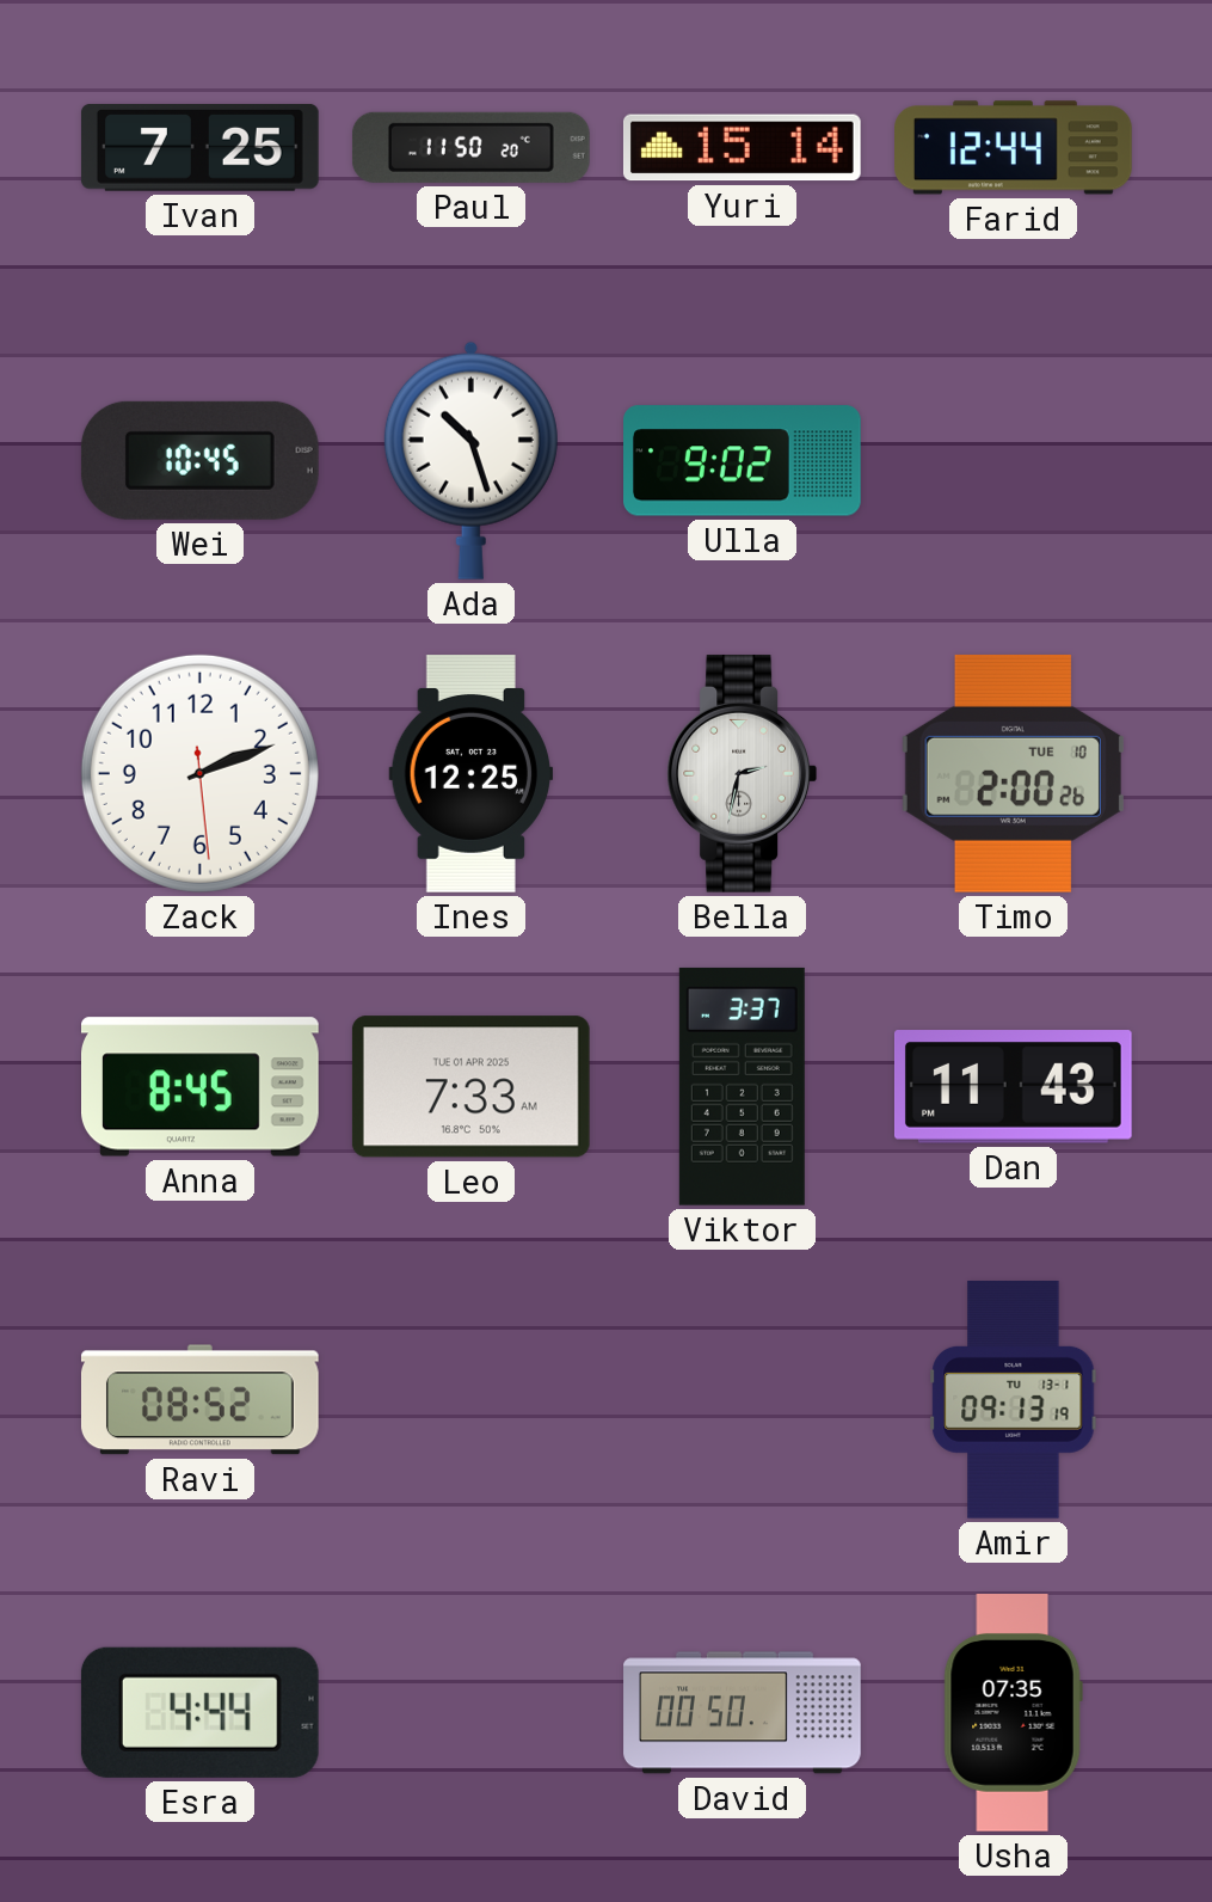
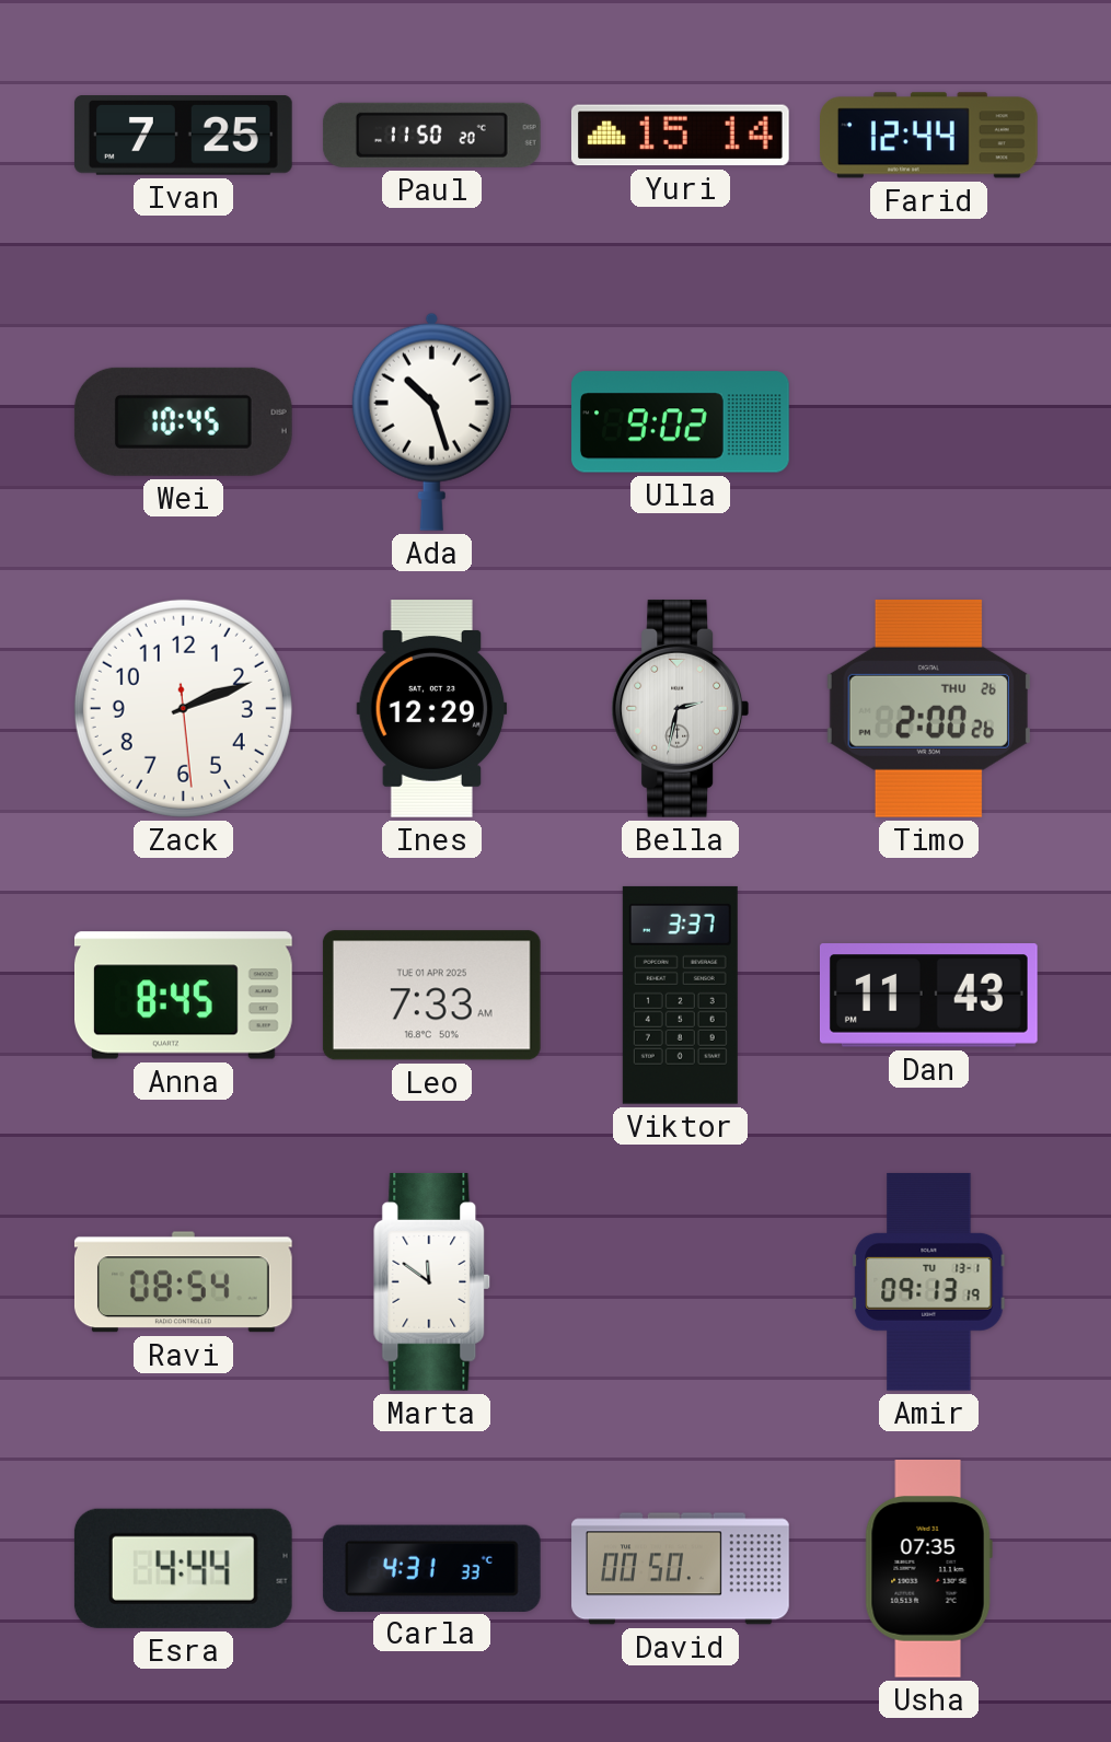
Ines: 12:25 -> 12:29
Timo date: TUE 10 -> THU 26
Ravi: 08:52 -> 08:54
Marta: none -> 11:51
Carla: none -> 4:31
